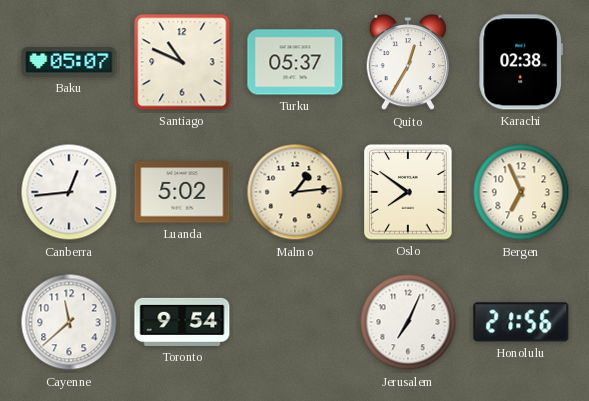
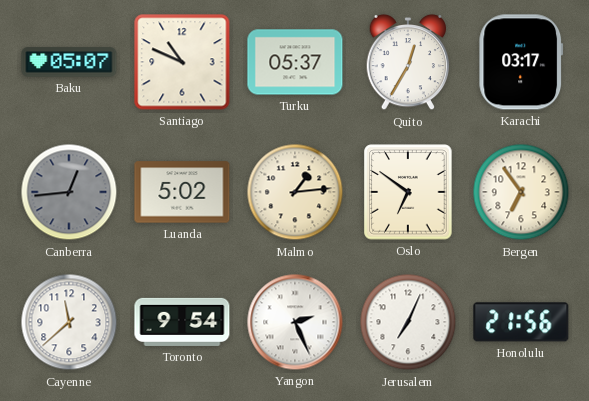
Karachi: 02:38 -> 03:17
Canberra dial: white -> grey
Oslo: 7:51 -> 6:51
Bergen: 6:56 -> 6:54
Yangon: none -> 2:26
